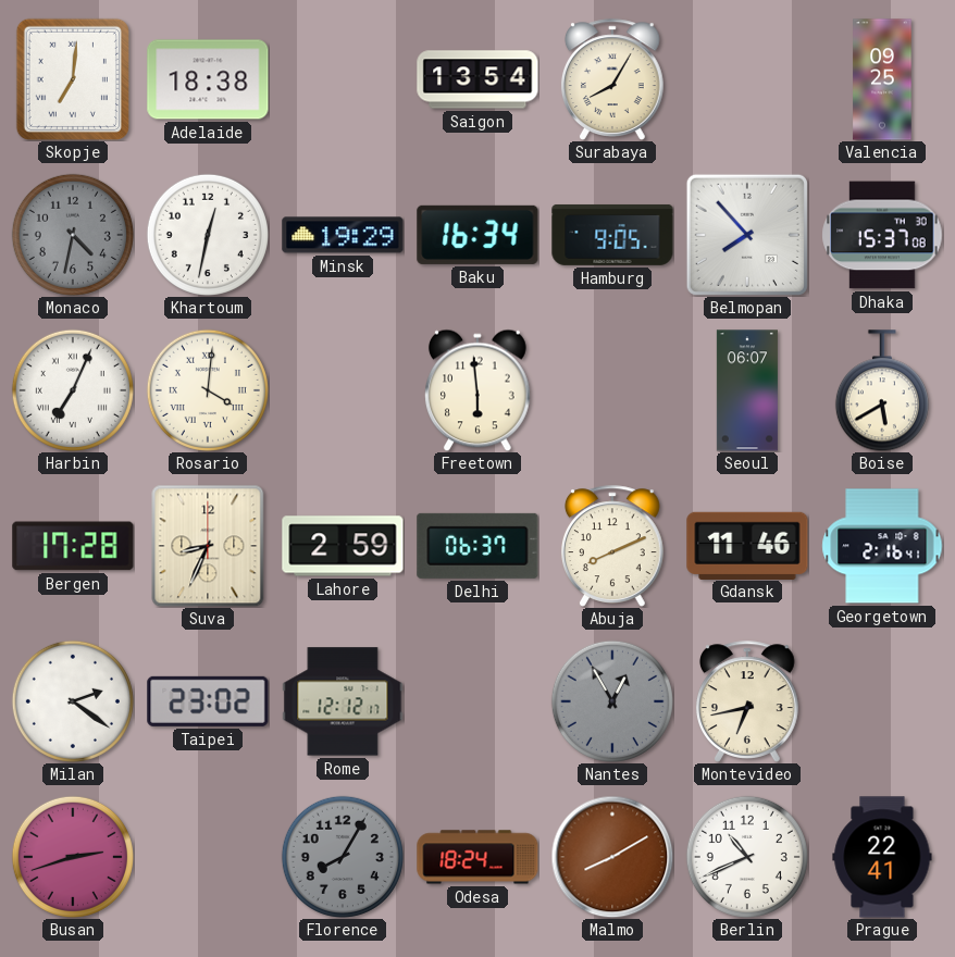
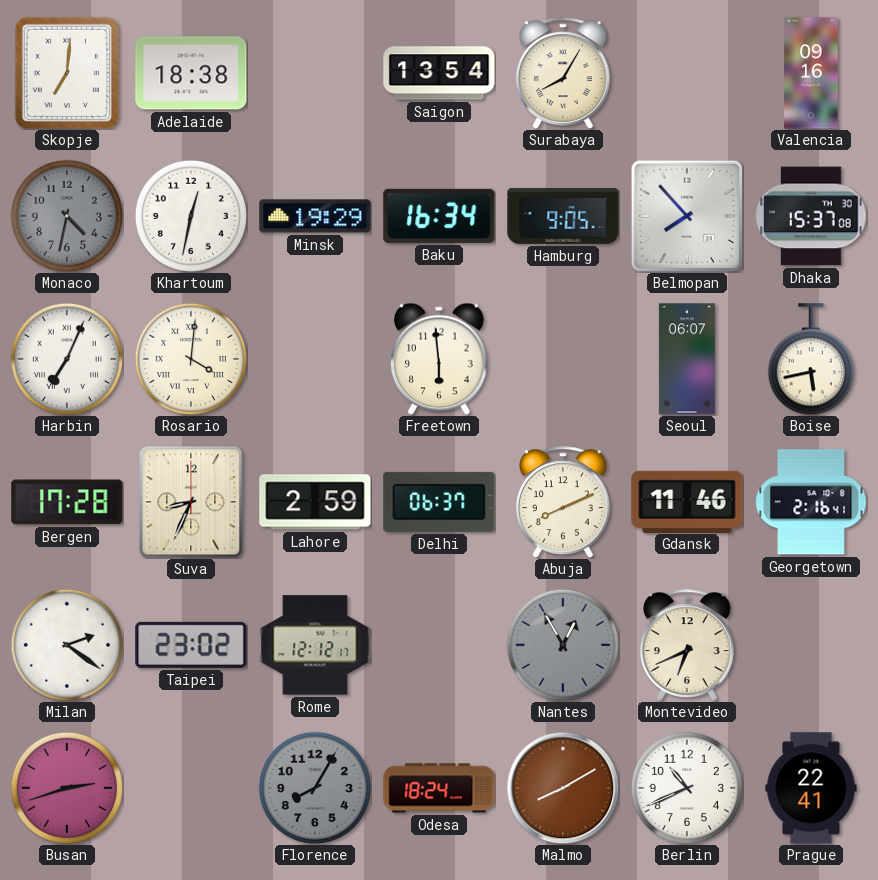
Valencia: 09:25 -> 09:16
Boise: 5:40 -> 5:43
Montevideo: 6:43 -> 6:41
